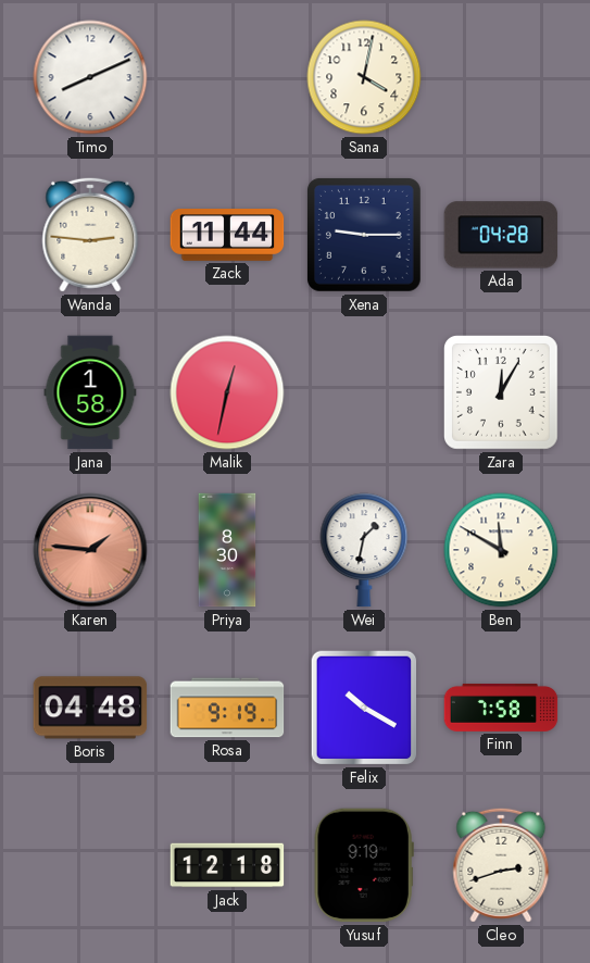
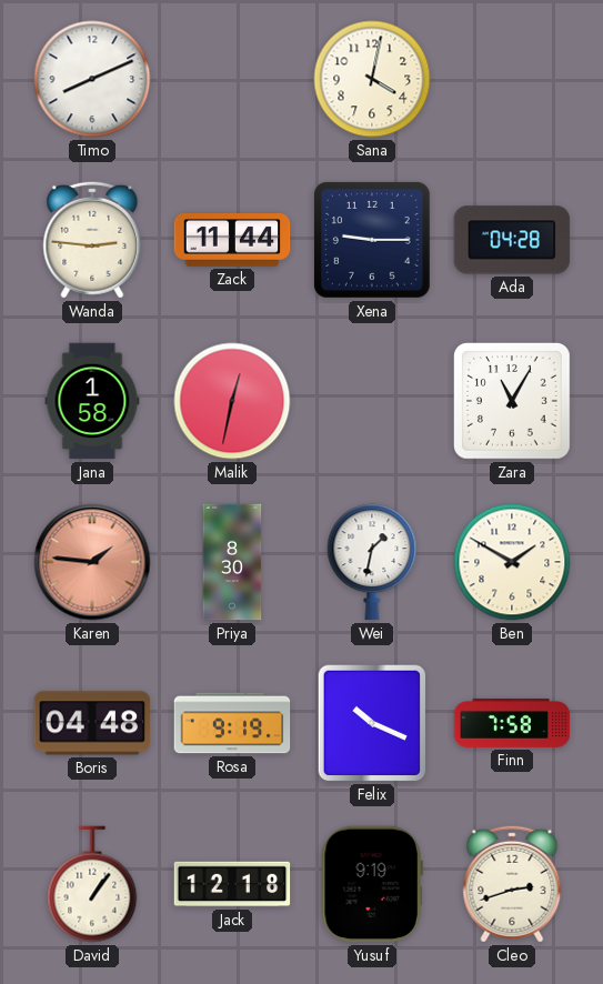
Zara: 12:05 -> 11:05
Ben: 11:50 -> 1:50
Felix: 10:20 -> 10:19
David: none -> 1:06
